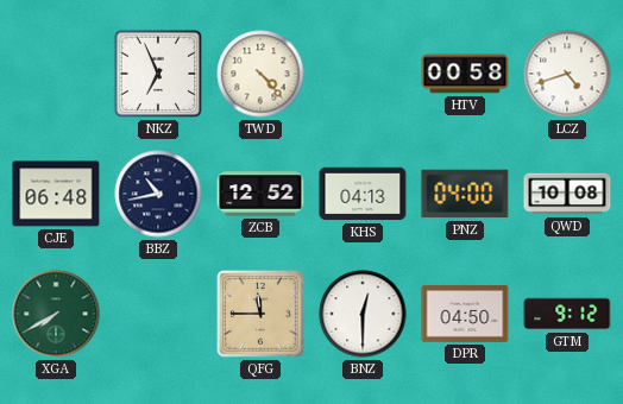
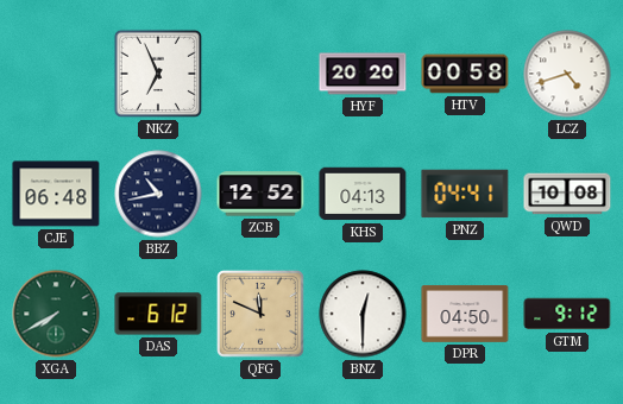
TWD: 4:23 -> none
HYF: none -> 20:20
PNZ: 04:00 -> 04:41
DAS: none -> 6:12
QFG: 11:45 -> 11:49
